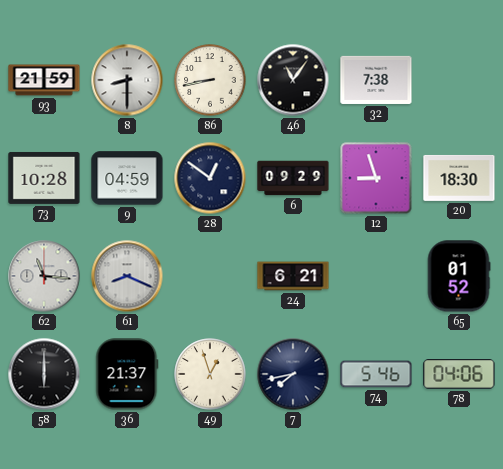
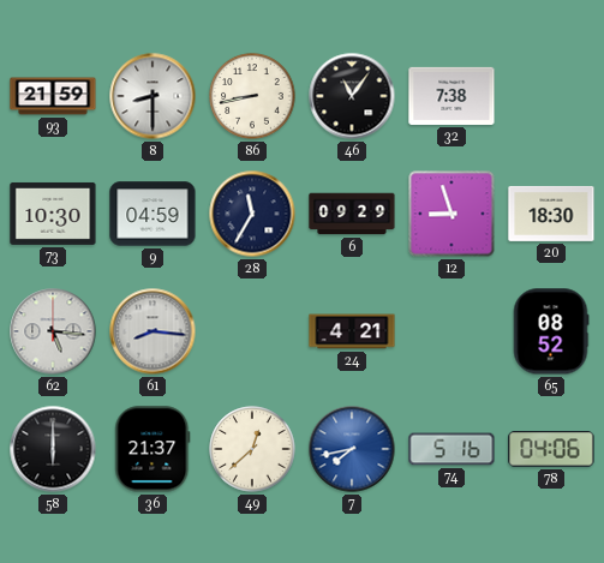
73: 10:28 -> 10:30
28: 12:51 -> 11:35
62: 11:16 -> 5:16
61: 8:19 -> 8:16
24: 6:21 -> 4:21
65: 01:52 -> 08:52
49: 12:57 -> 12:38
7 dial: navy -> blue
74: 5:46 -> 5:16
